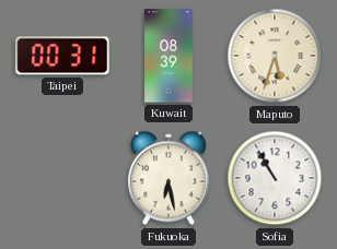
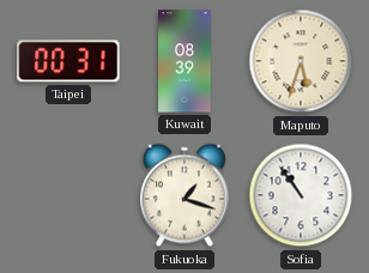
Fukuoka: 6:28 -> 1:18
Sofia: 10:55 -> 10:54
